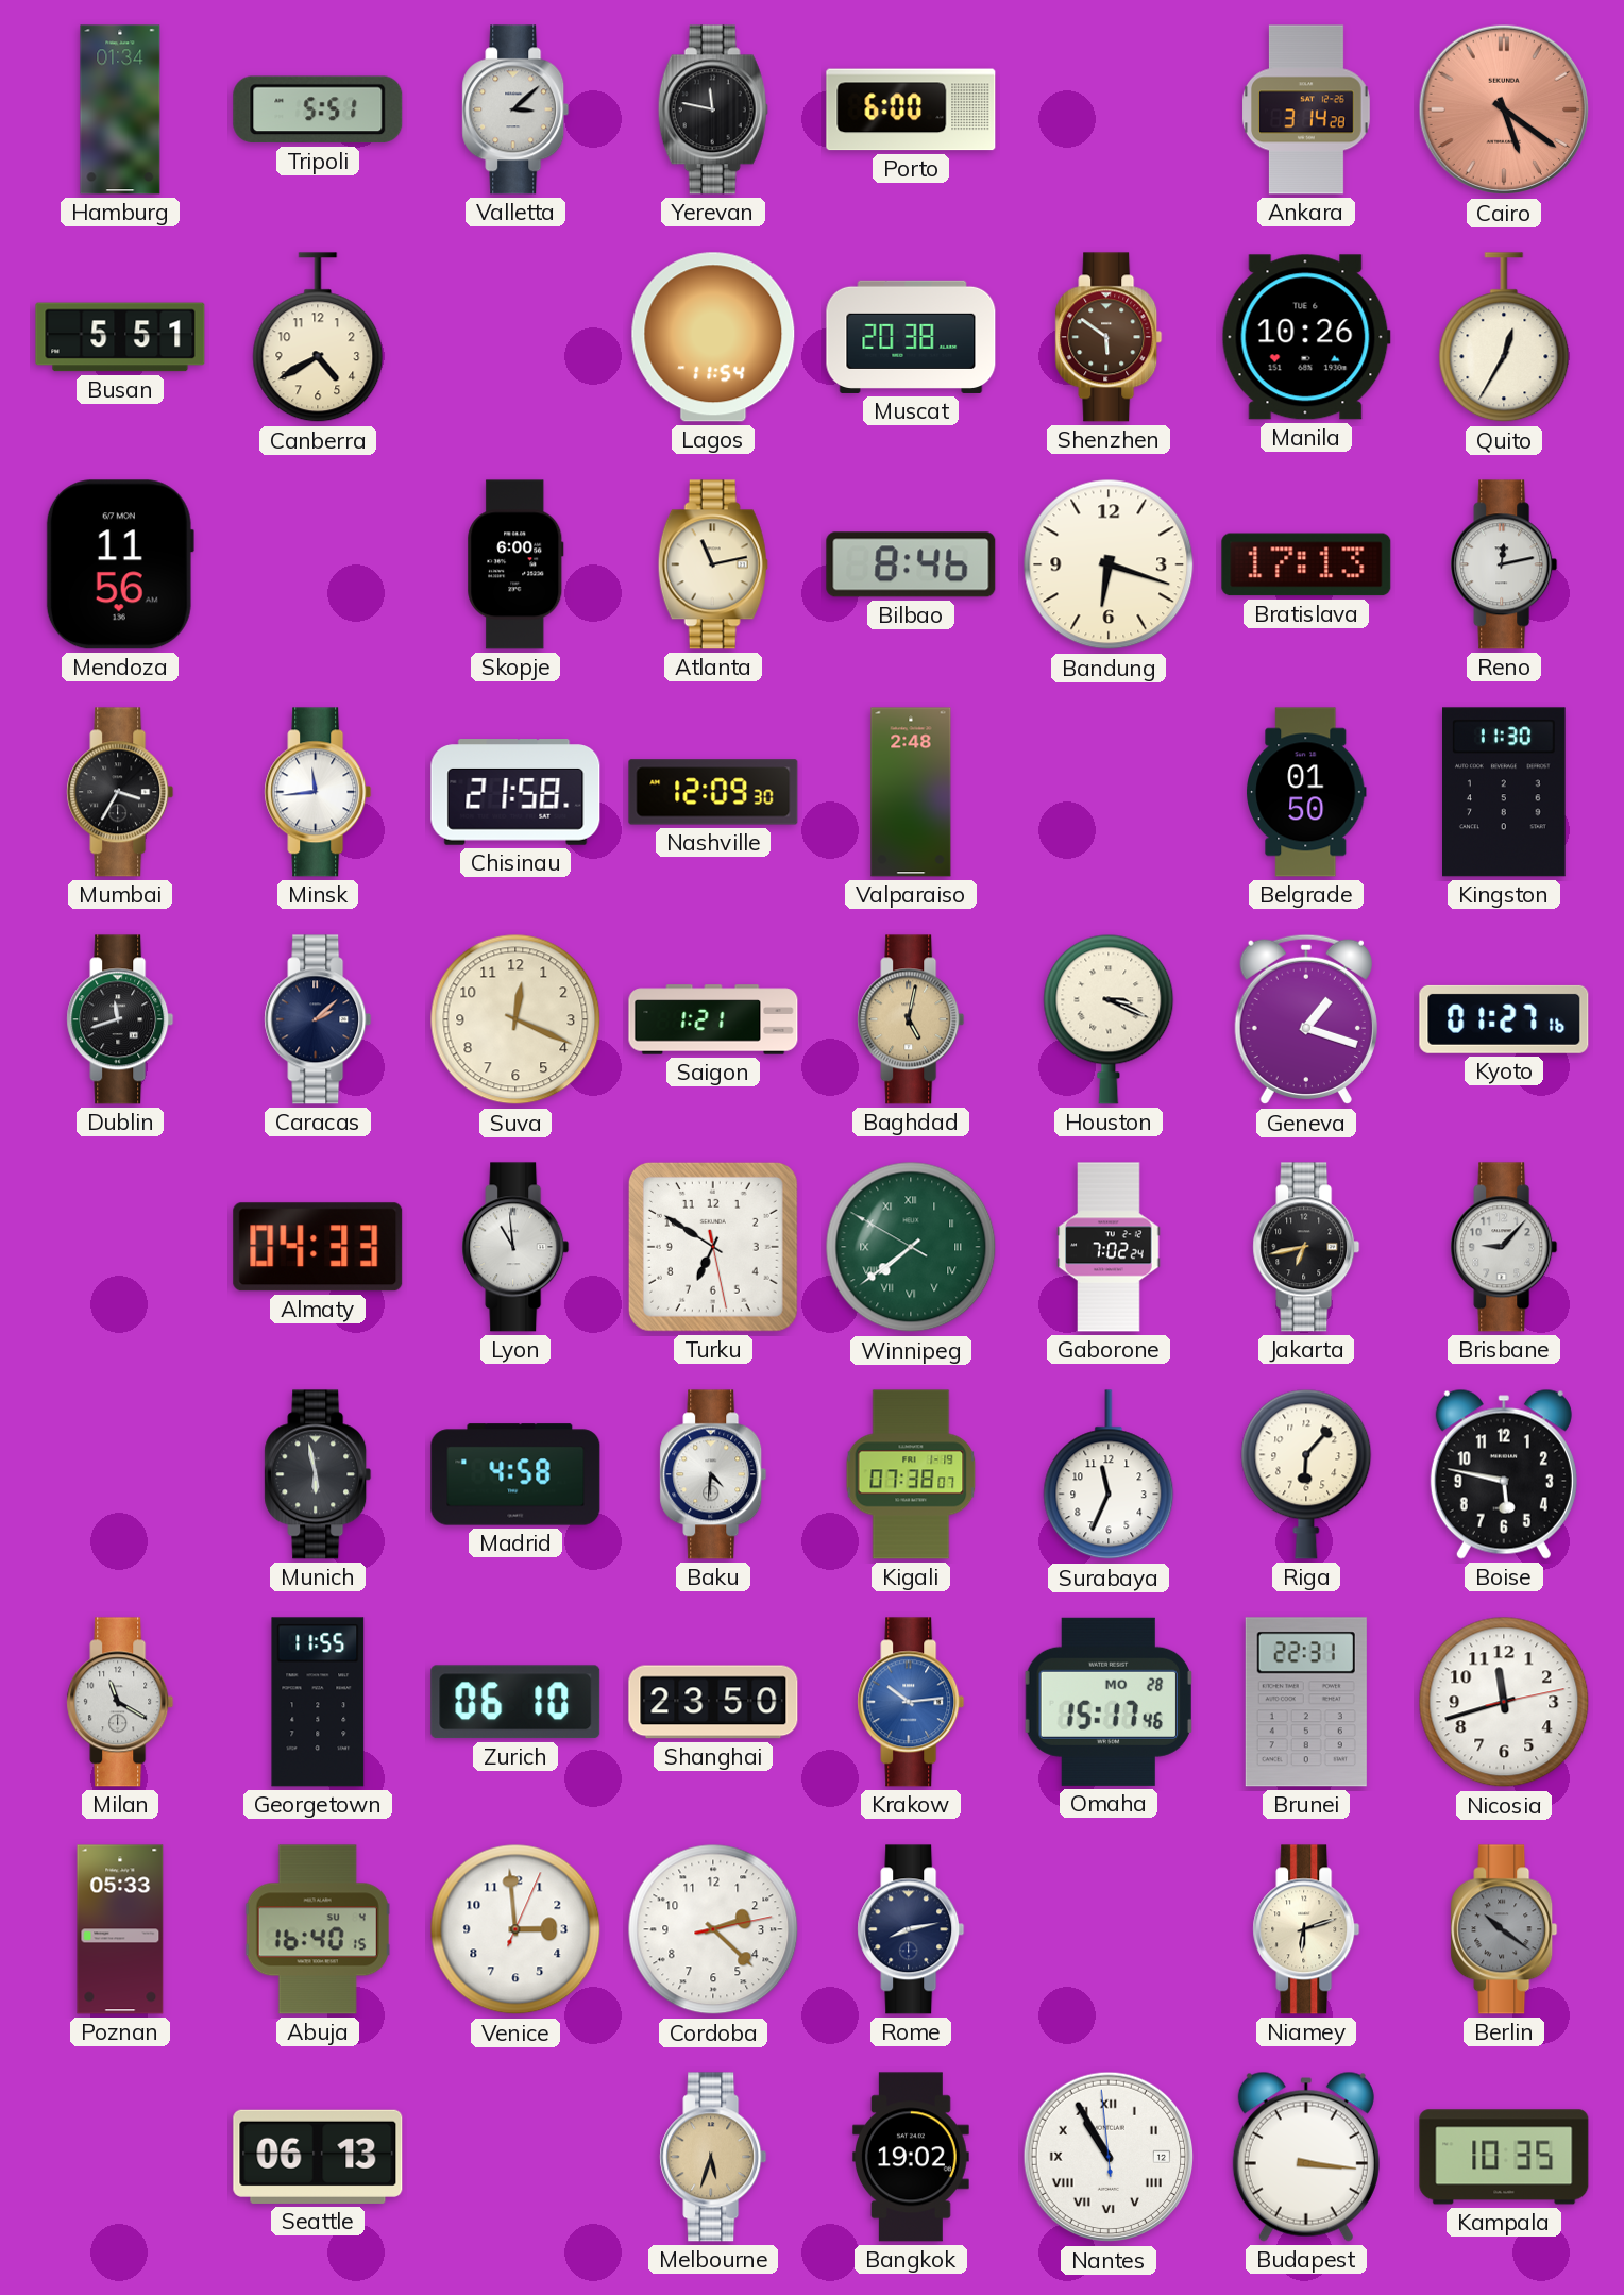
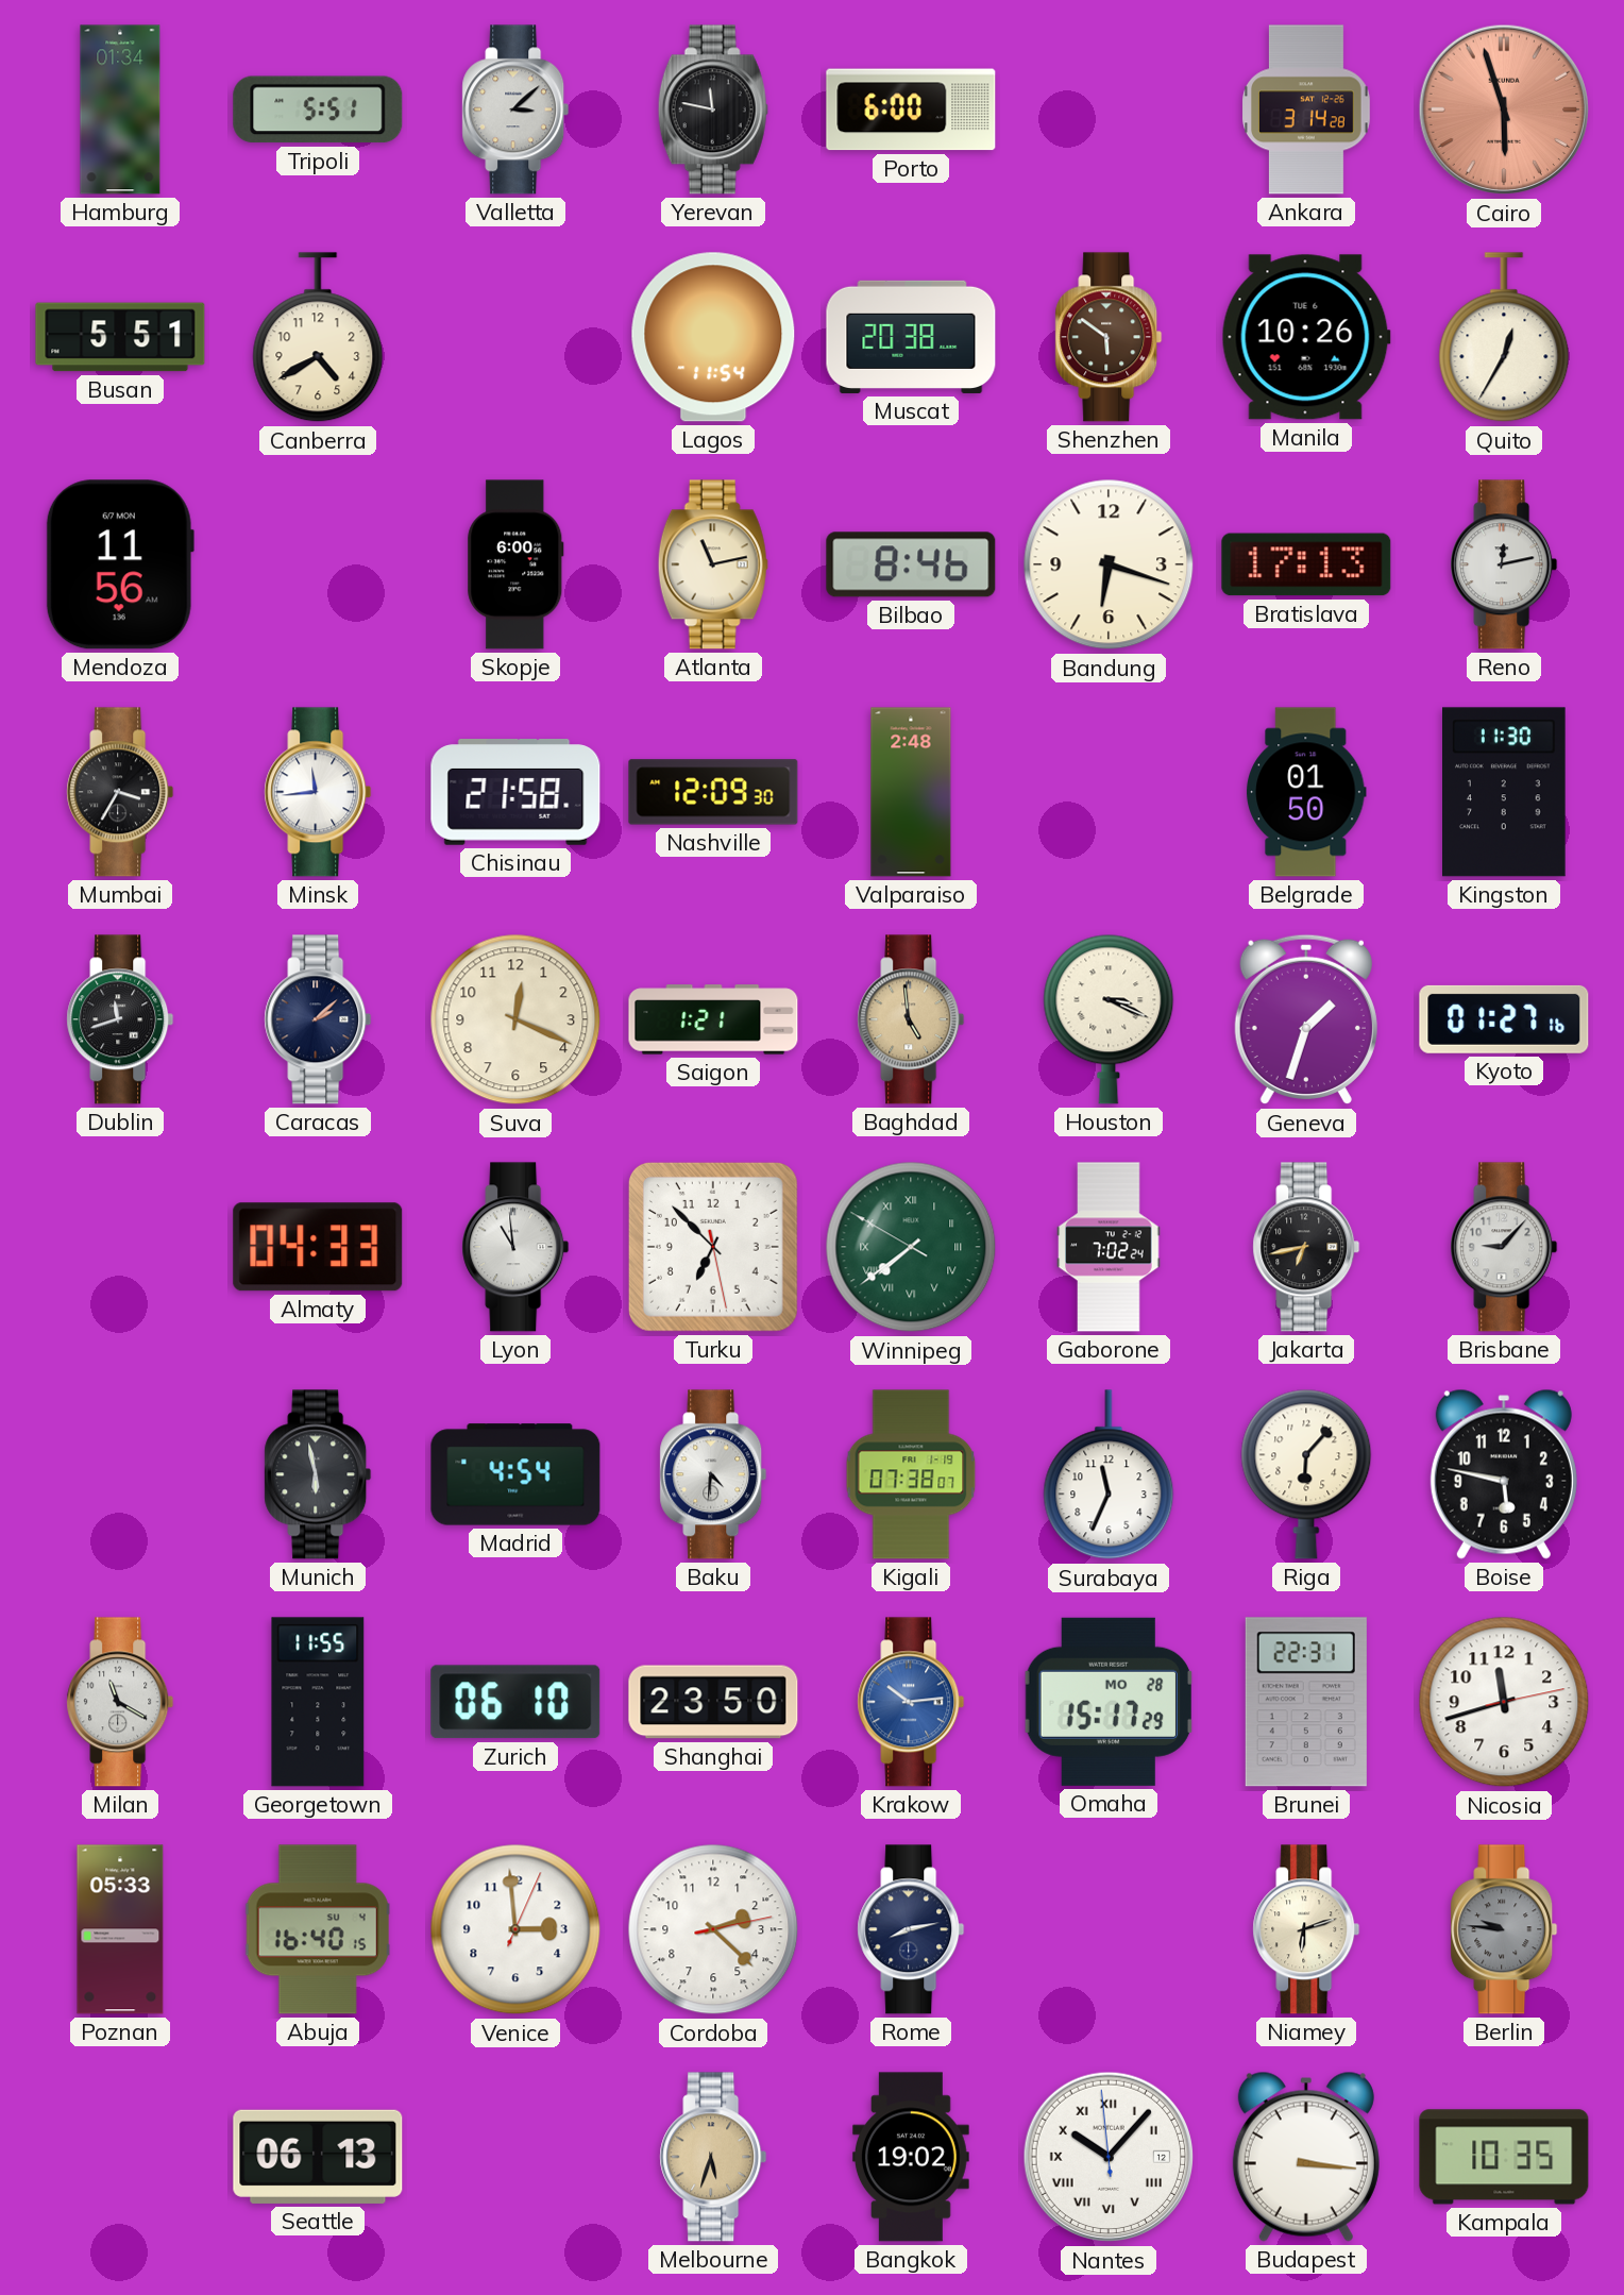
Cairo: 5:21 -> 5:57
Baghdad: 5:02 -> 4:59
Geneva: 1:18 -> 1:33
Turku: 6:50 -> 6:52
Madrid: 4:58 -> 4:54
Omaha: 15:17:46 -> 15:17:29
Berlin: 10:21 -> 9:46
Nantes: 10:54 -> 10:06
